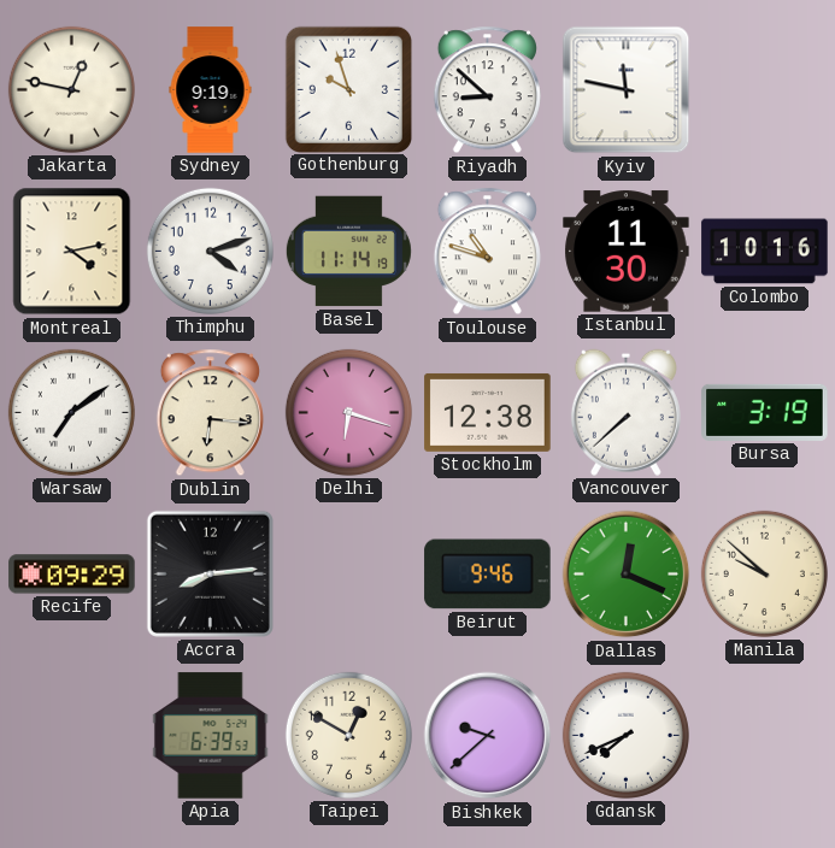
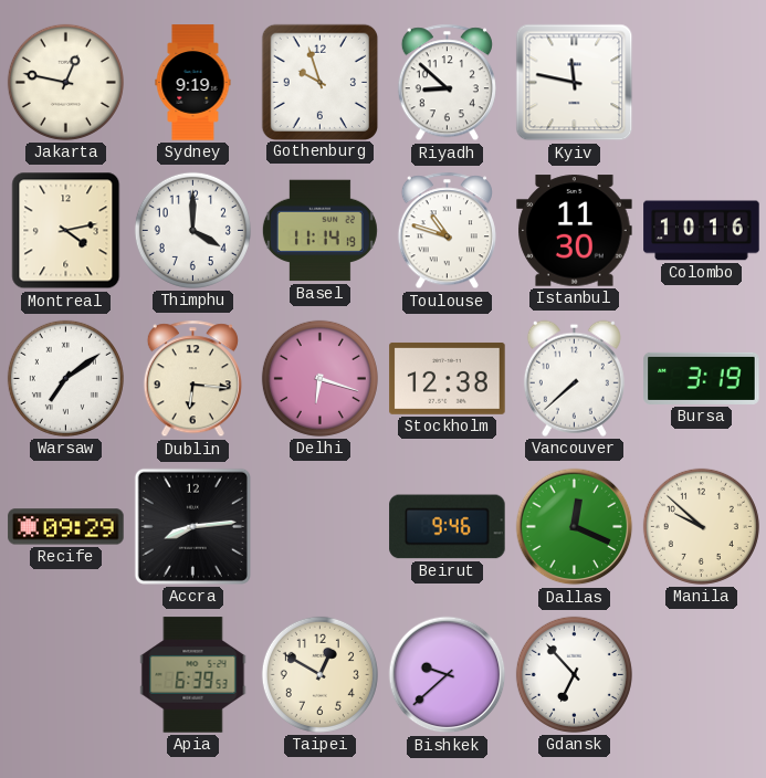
Thimphu: 4:12 -> 4:00
Gdansk: 7:41 -> 6:53
